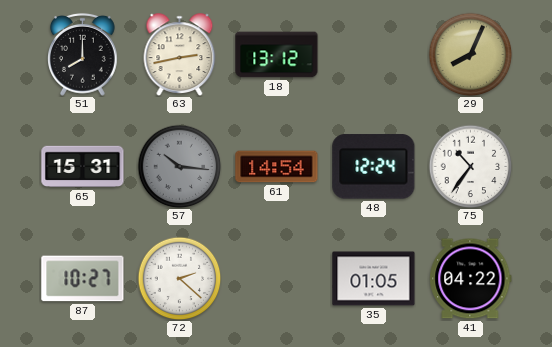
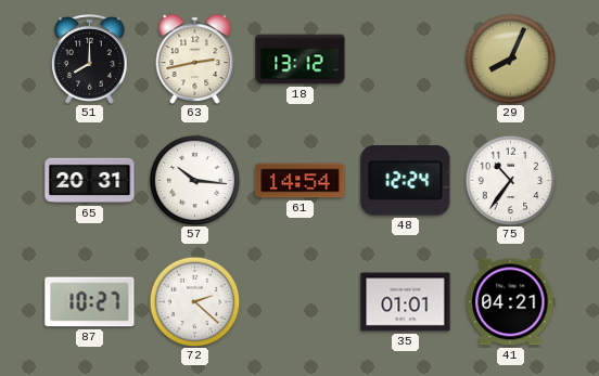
65: 15:31 -> 20:31
57 dial: grey -> white
35: 01:05 -> 01:01
41: 04:22 -> 04:21
